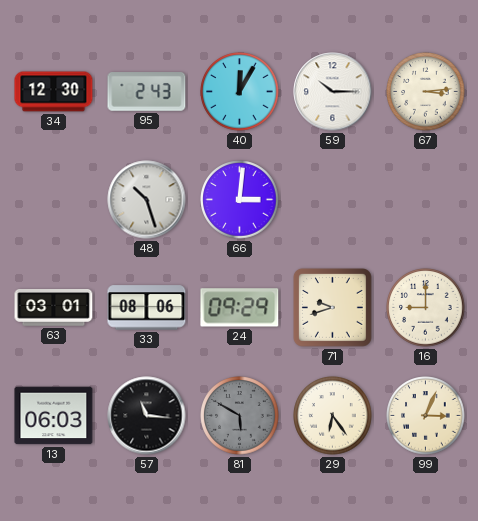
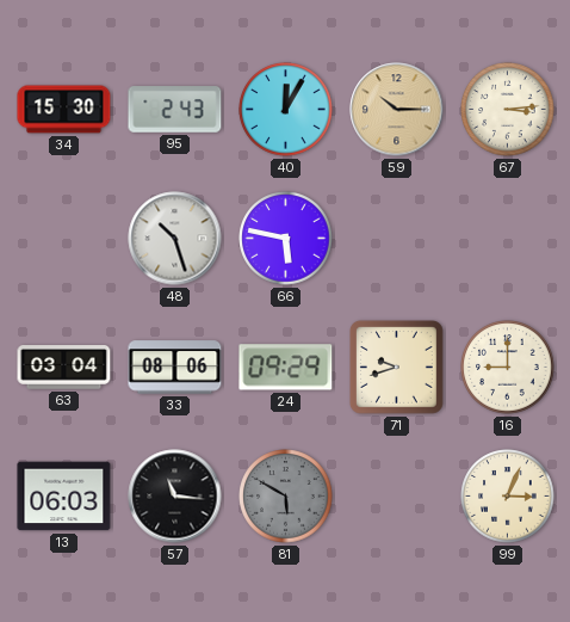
34: 12:30 -> 15:30
59 dial: white -> champagne
66: 3:01 -> 5:47
63: 03:01 -> 03:04
29: 6:24 -> none
